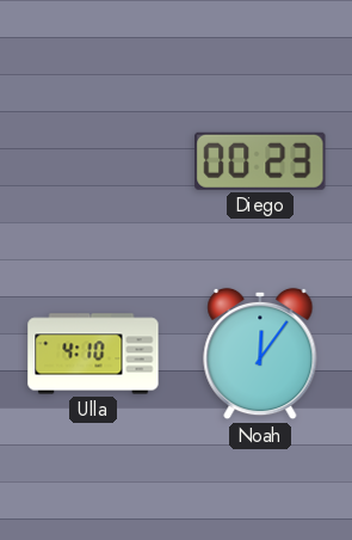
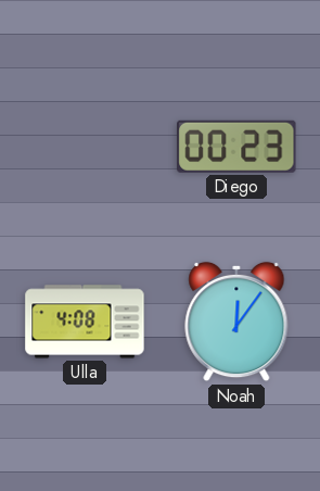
Ulla: 4:10 -> 4:08
